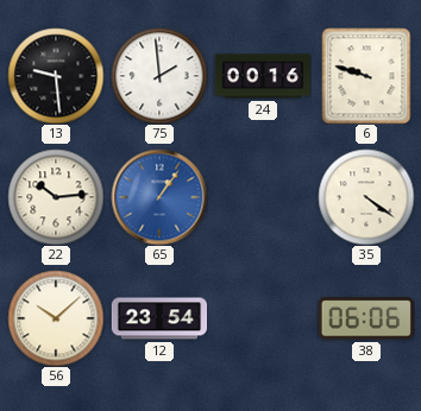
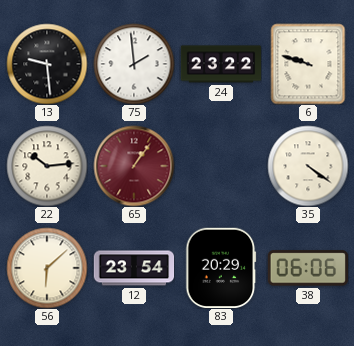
24: 00:16 -> 23:22
65 dial: blue -> burgundy
56: 10:08 -> 6:08
83: none -> 20:29
